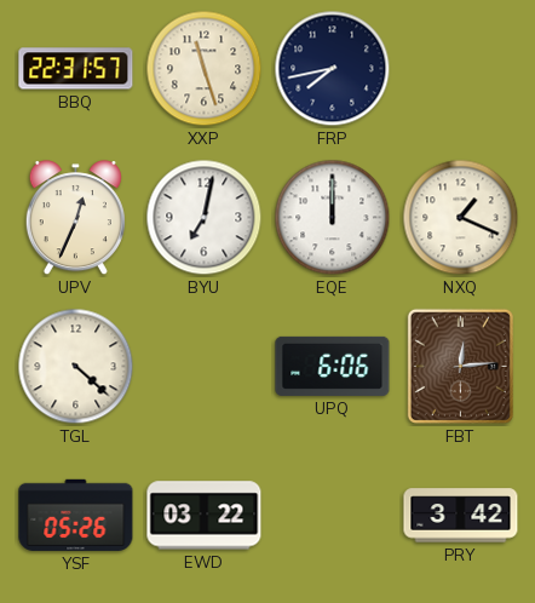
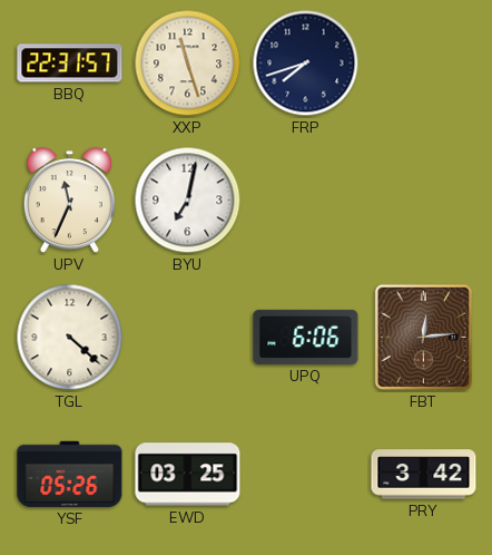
FRP: 7:43 -> 7:42
UPV: 12:34 -> 11:34
EQE: 12:00 -> none
NXQ: 1:19 -> none
EWD: 03:22 -> 03:25
